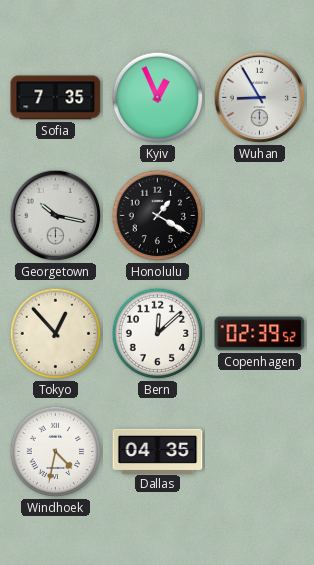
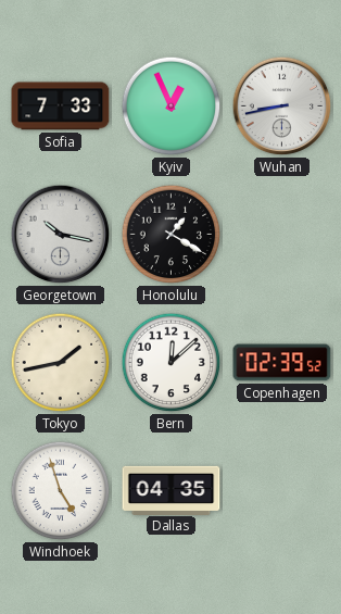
Sofia: 7:35 -> 7:33
Wuhan: 8:55 -> 8:43
Tokyo: 12:53 -> 1:43
Windhoek: 4:32 -> 4:57
